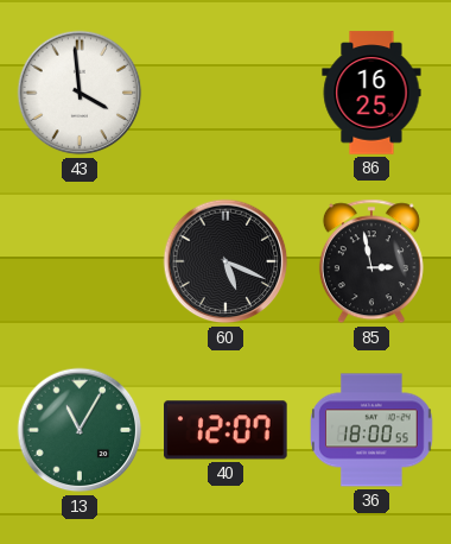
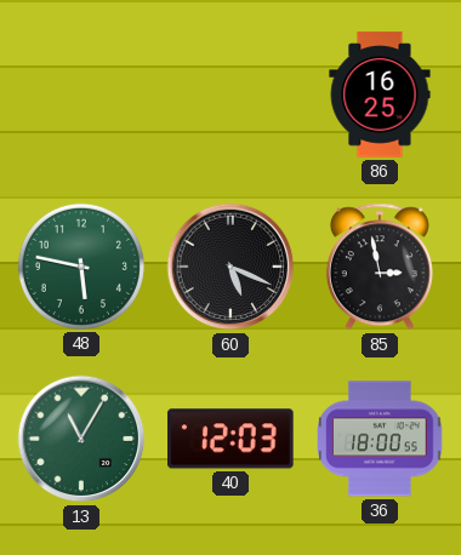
43: 3:59 -> none
48: none -> 5:47
40: 12:07 -> 12:03
